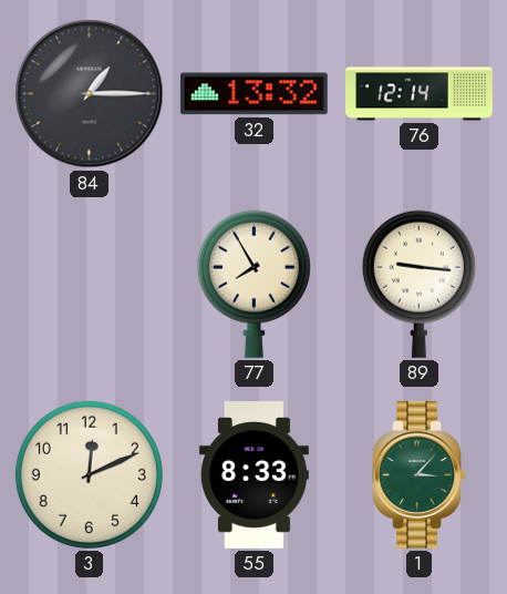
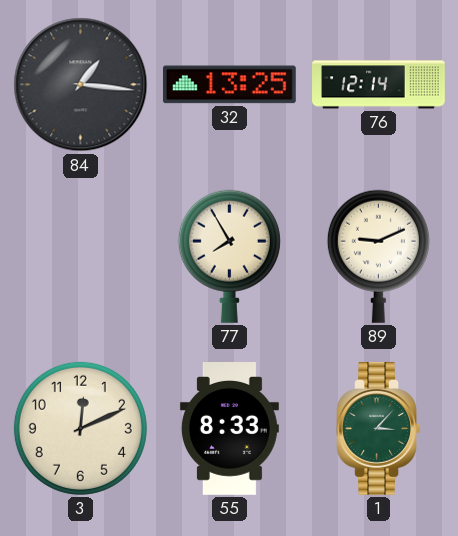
84: 1:15 -> 1:16
32: 13:32 -> 13:25
89: 9:16 -> 9:11
